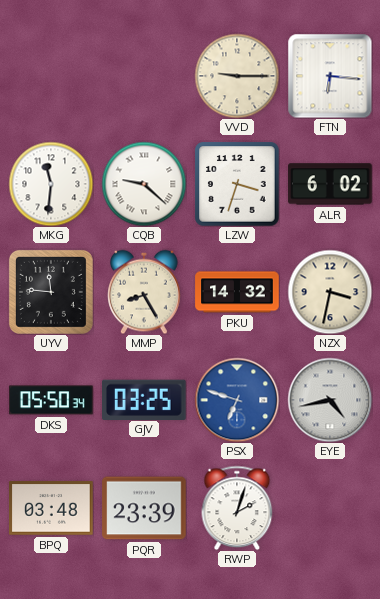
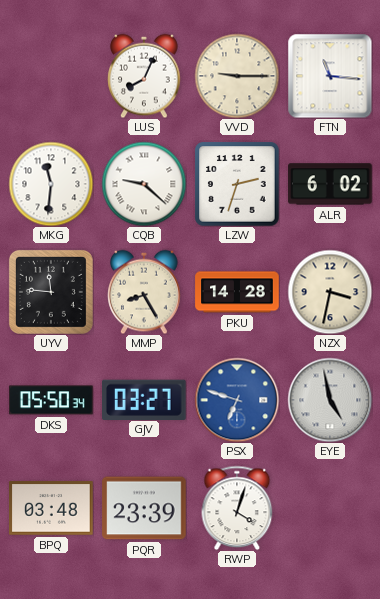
LUS: none -> 8:04
FTN: 6:16 -> 11:16
LZW: 3:33 -> 2:33
PKU: 14:32 -> 14:28
GJV: 03:25 -> 03:27
EYE: 4:43 -> 4:58
RWP: 2:03 -> 4:03
